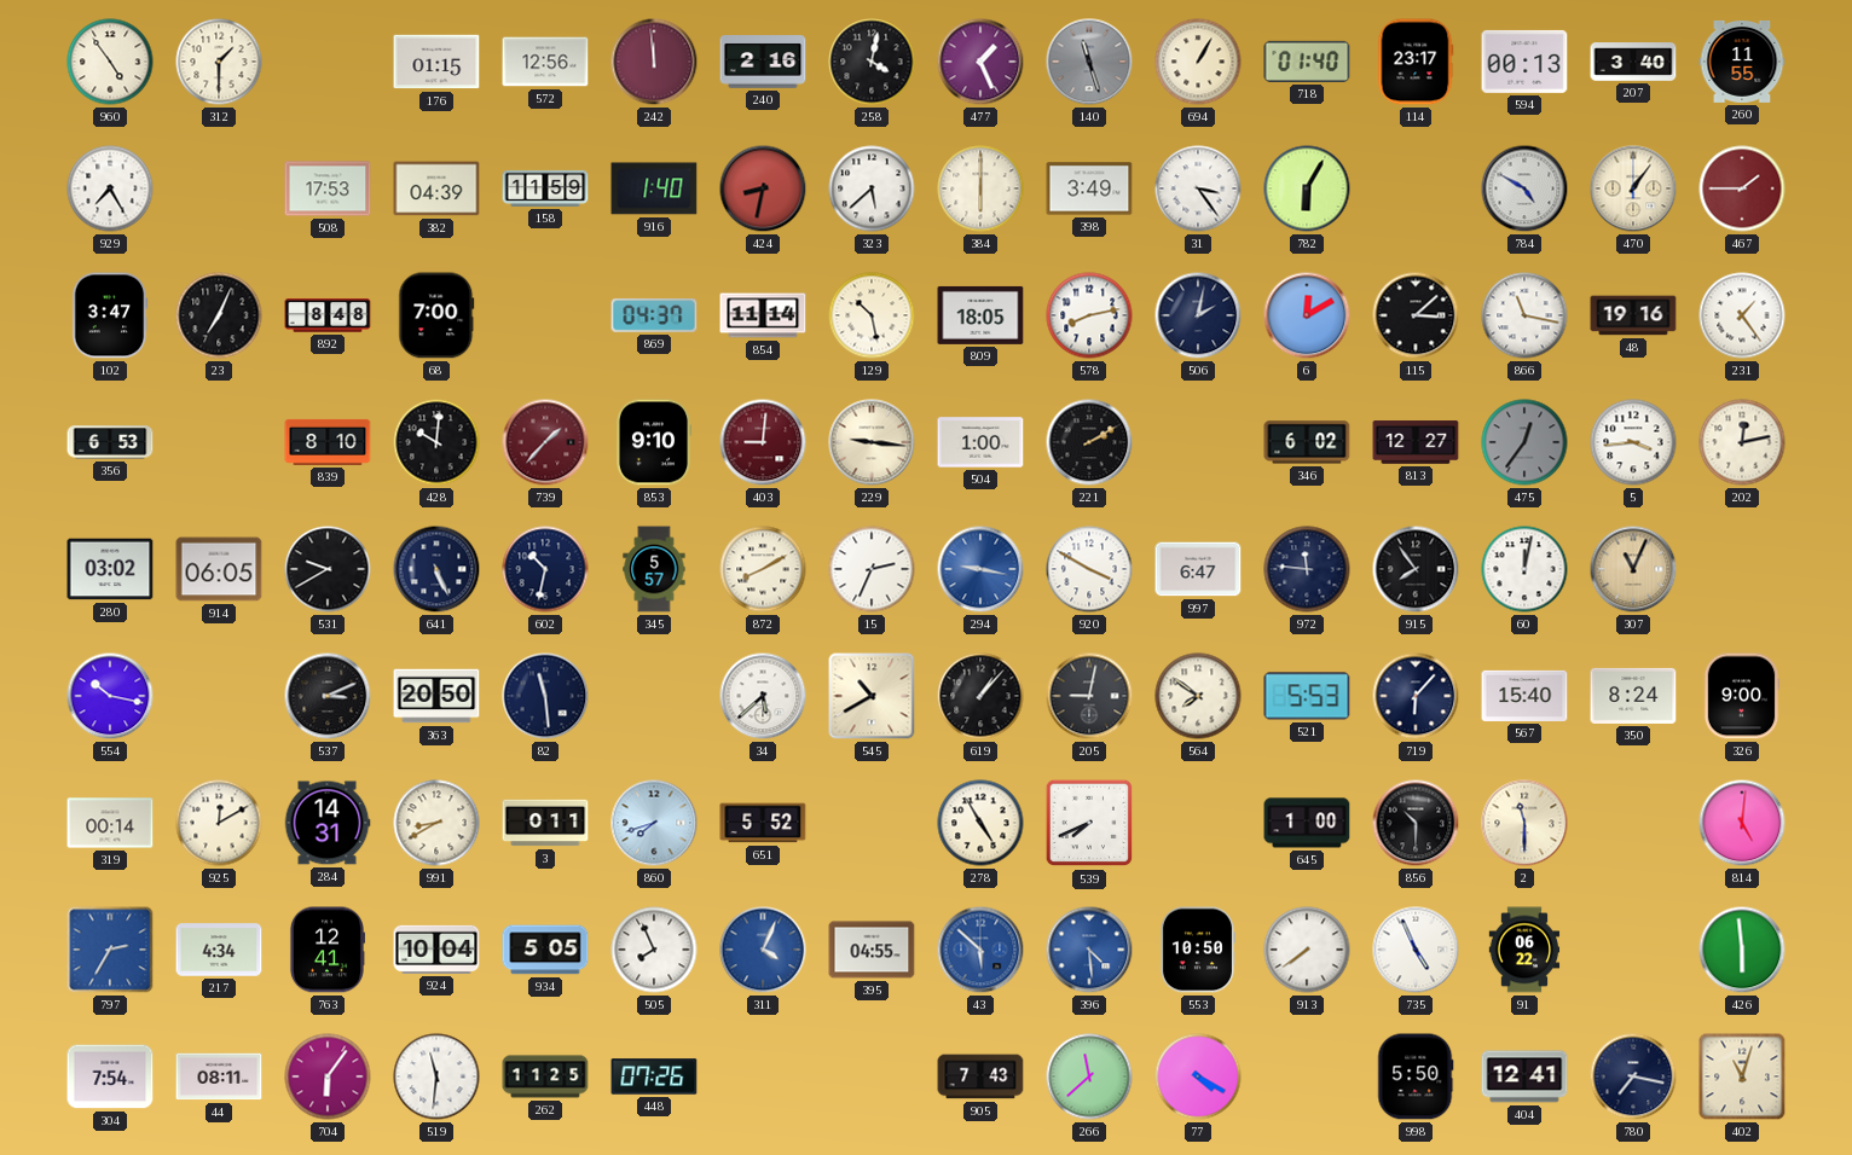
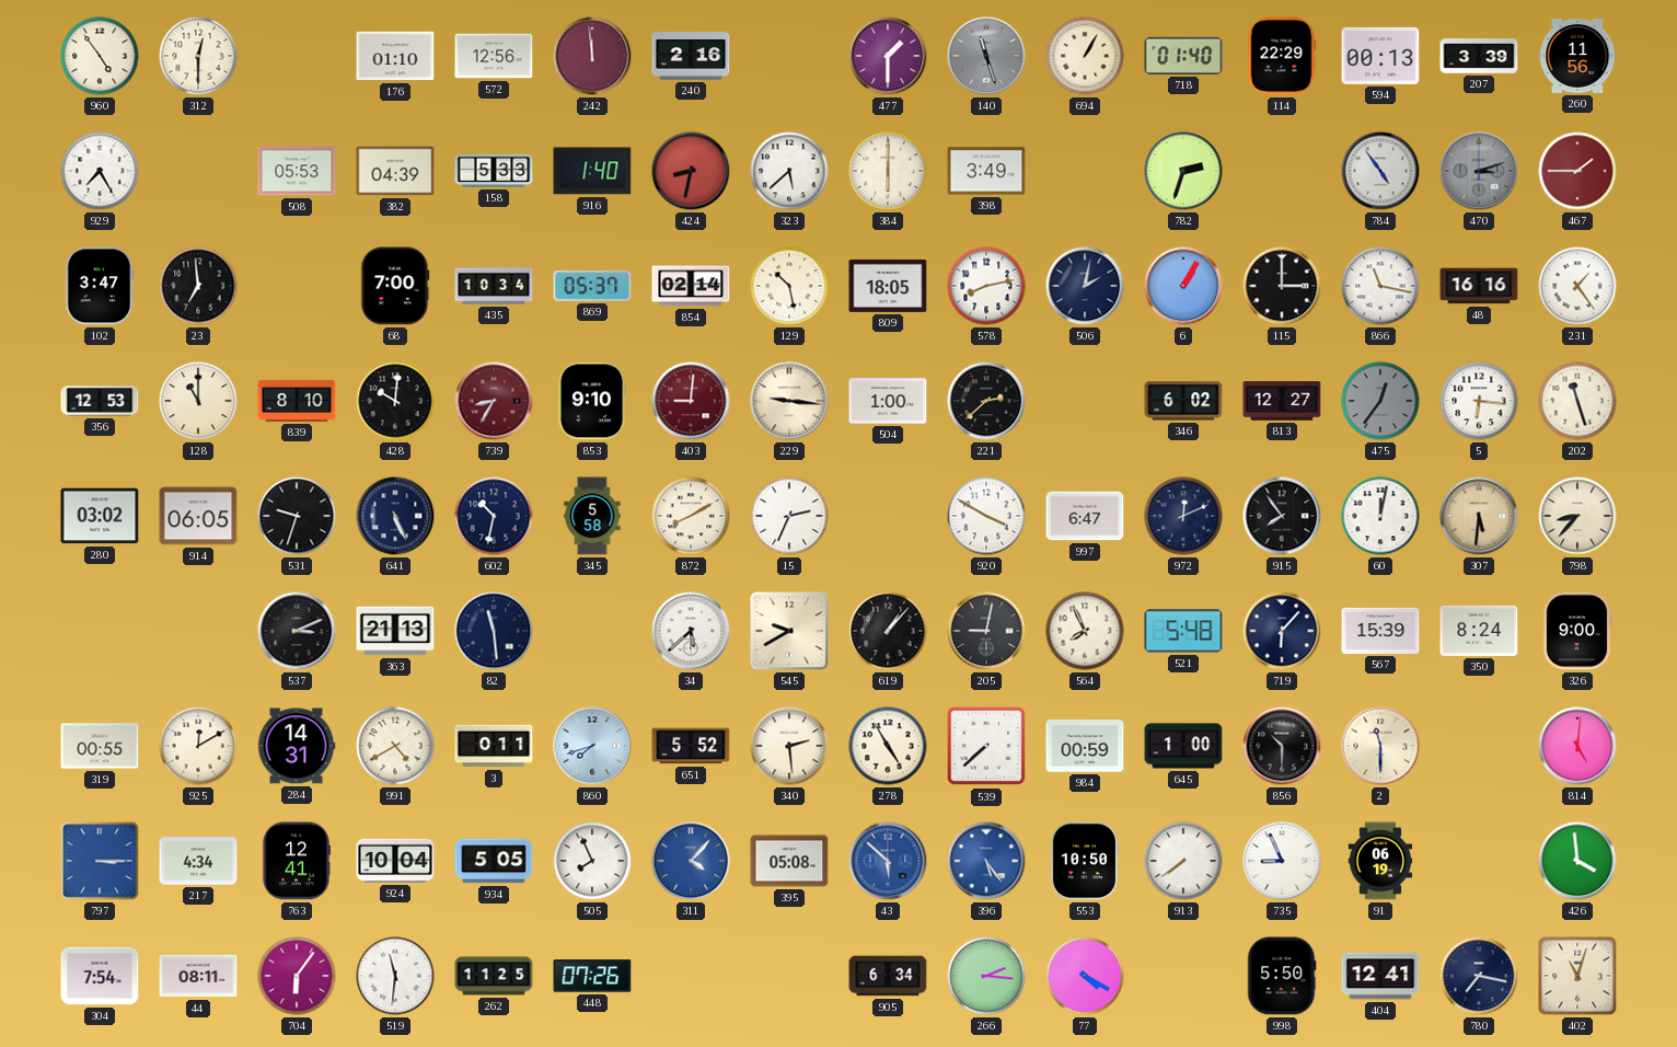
312: 1:30 -> 12:30
176: 01:15 -> 01:10
258: 4:02 -> none
477: 1:26 -> 1:30
114: 23:17 -> 22:29
207: 3:40 -> 3:39
260: 11:55 -> 11:56
508: 17:53 -> 05:53
158: 11:59 -> 5:33
31: 3:24 -> none
782: 6:05 -> 2:33
784: 4:50 -> 4:54
470: 1:06 -> 3:12
470 dial: cream -> grey
23: 7:04 -> 6:59
892: 8:48 -> none
435: none -> 10:34
869: 04:37 -> 05:37
854: 11:14 -> 02:14
6: 12:10 -> 1:05
115: 3:08 -> 3:00
48: 19:16 -> 16:16
356: 6:53 -> 12:53
128: none -> 11:00
739: 1:37 -> 8:35
221: 2:10 -> 2:38
5: 3:44 -> 6:16
202: 12:13 -> 11:27
531: 9:40 -> 9:33
345: 5:57 -> 5:58
294: 9:17 -> none
972: 11:46 -> 12:11
307: 11:04 -> 5:31
798: none -> 8:37
554: 10:17 -> none
363: 20:50 -> 21:13
545: 10:40 -> 9:40
564: 7:51 -> 7:56
521: 5:53 -> 5:48
567: 15:40 -> 15:39
319: 00:14 -> 00:55
991: 8:40 -> 4:40
340: none -> 2:29
539: 7:41 -> 7:38
984: none -> 00:59
797: 2:35 -> 3:15
311: 4:04 -> 4:07
395: 04:55 -> 05:08
396: 4:29 -> 5:24
735: 4:56 -> 8:56
91: 06:22 -> 06:19
426: 5:59 -> 3:59
905: 7:43 -> 6:34
266: 11:38 -> 2:16
